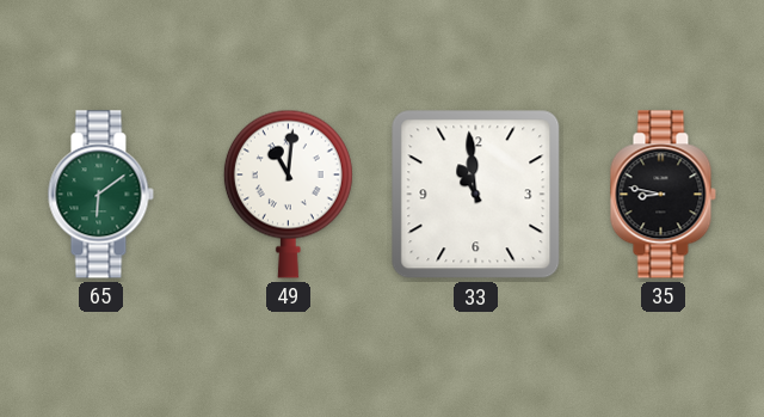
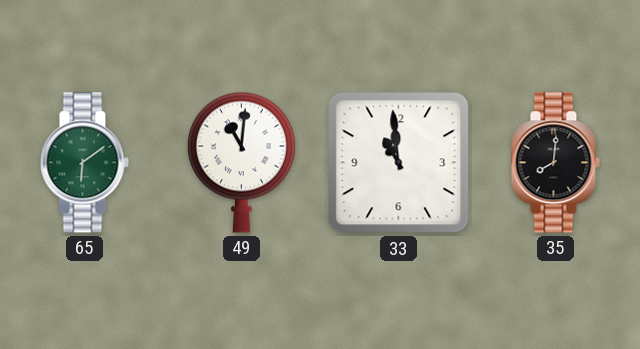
35: 8:47 -> 8:01
